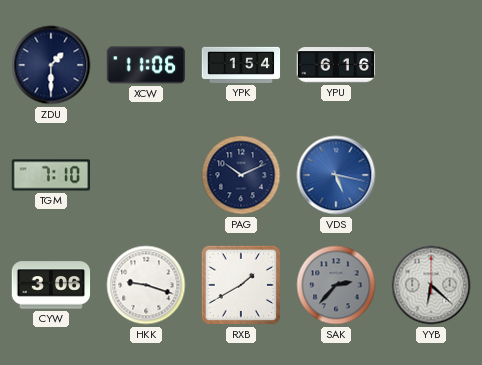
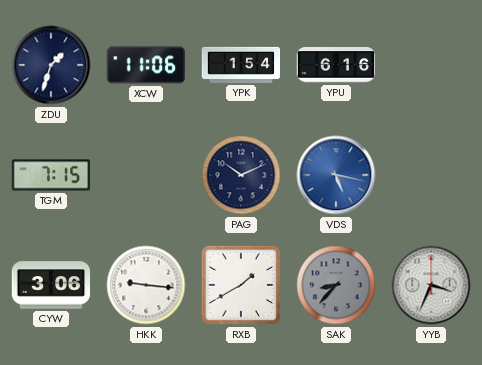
ZDU: 1:30 -> 1:33
TGM: 7:10 -> 7:15
HKK: 9:18 -> 9:16
SAK: 2:37 -> 8:37
YYB: 6:22 -> 3:34
